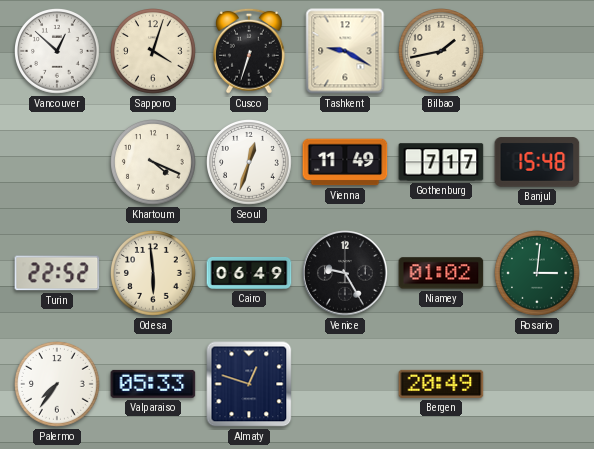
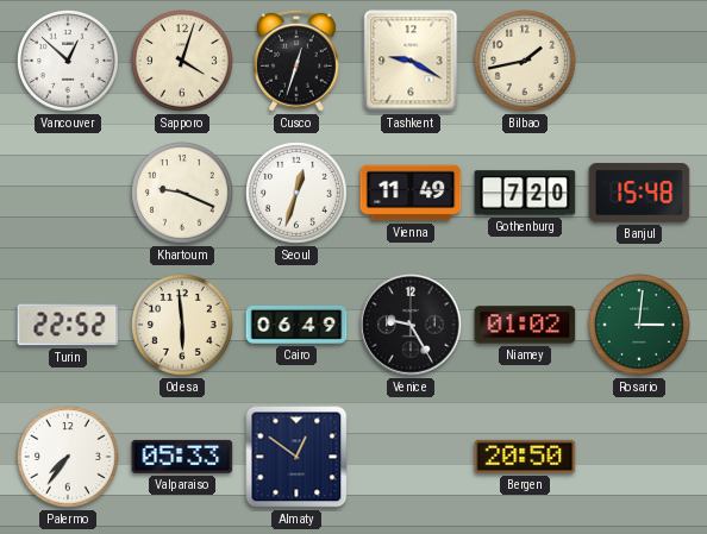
Cusco: 6:33 -> 12:33
Khartoum: 4:19 -> 9:19
Gothenburg: 7:17 -> 7:20
Almaty: 12:48 -> 12:51
Bergen: 20:49 -> 20:50
